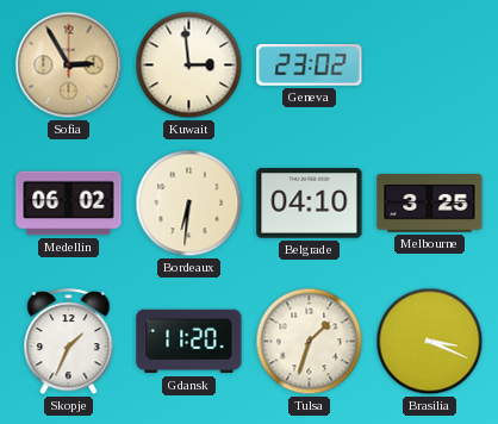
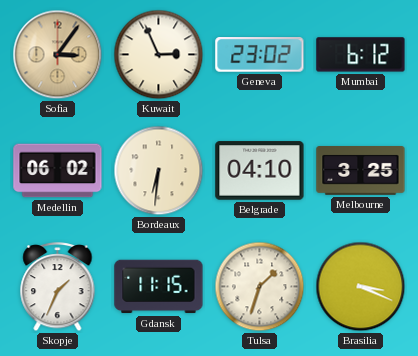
Sofia: 2:55 -> 3:06
Kuwait: 2:59 -> 2:56
Mumbai: none -> 6:12
Gdansk: 11:20 -> 11:15
